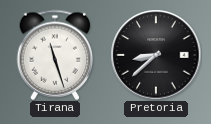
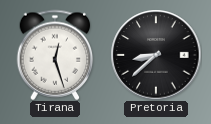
Tirana: 11:27 -> 12:27
